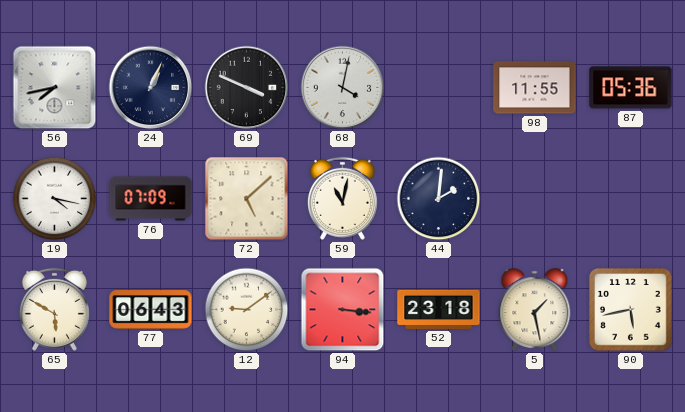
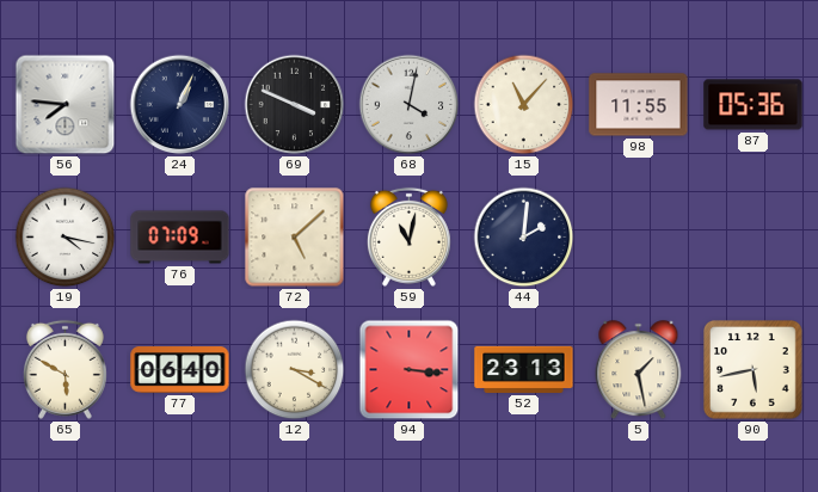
56: 7:43 -> 7:46
15: none -> 11:07
77: 06:43 -> 06:40
12: 9:09 -> 3:20
52: 23:18 -> 23:13
